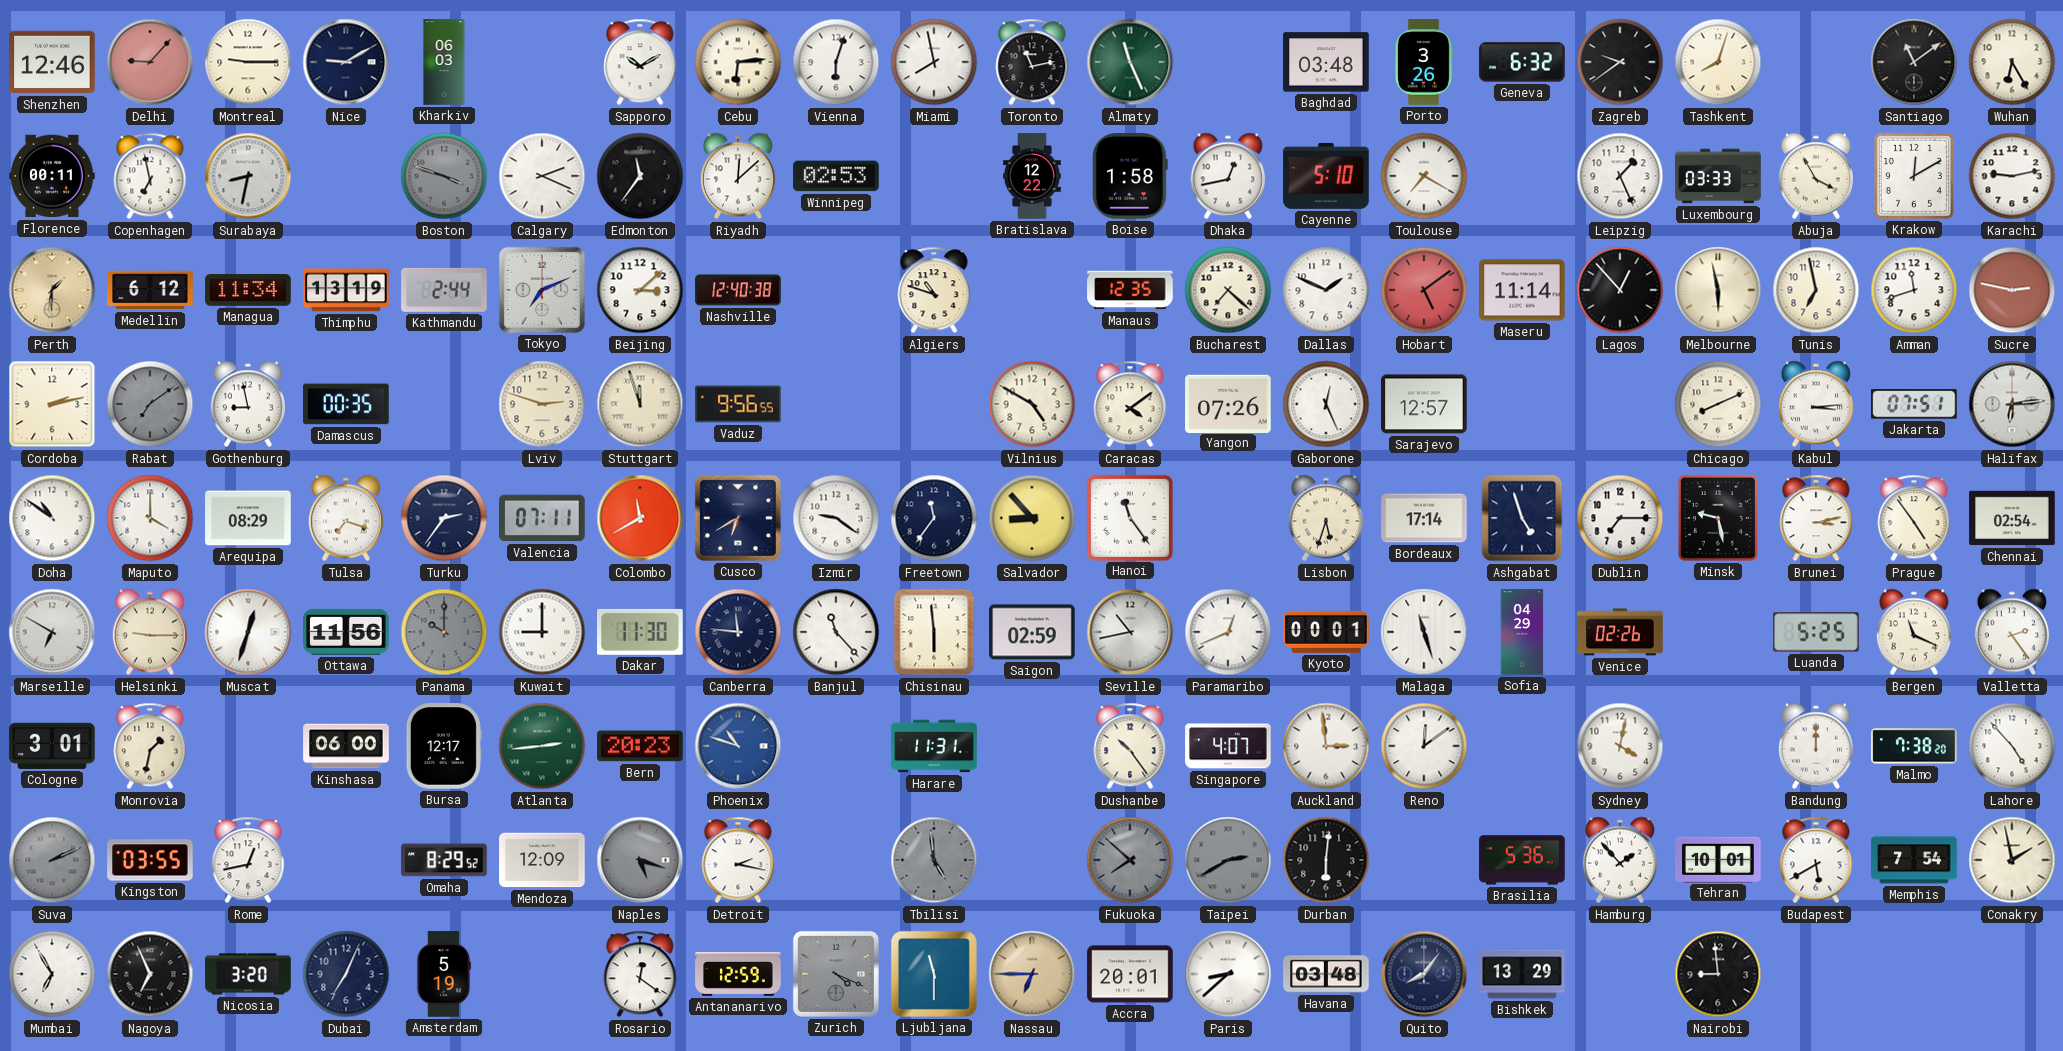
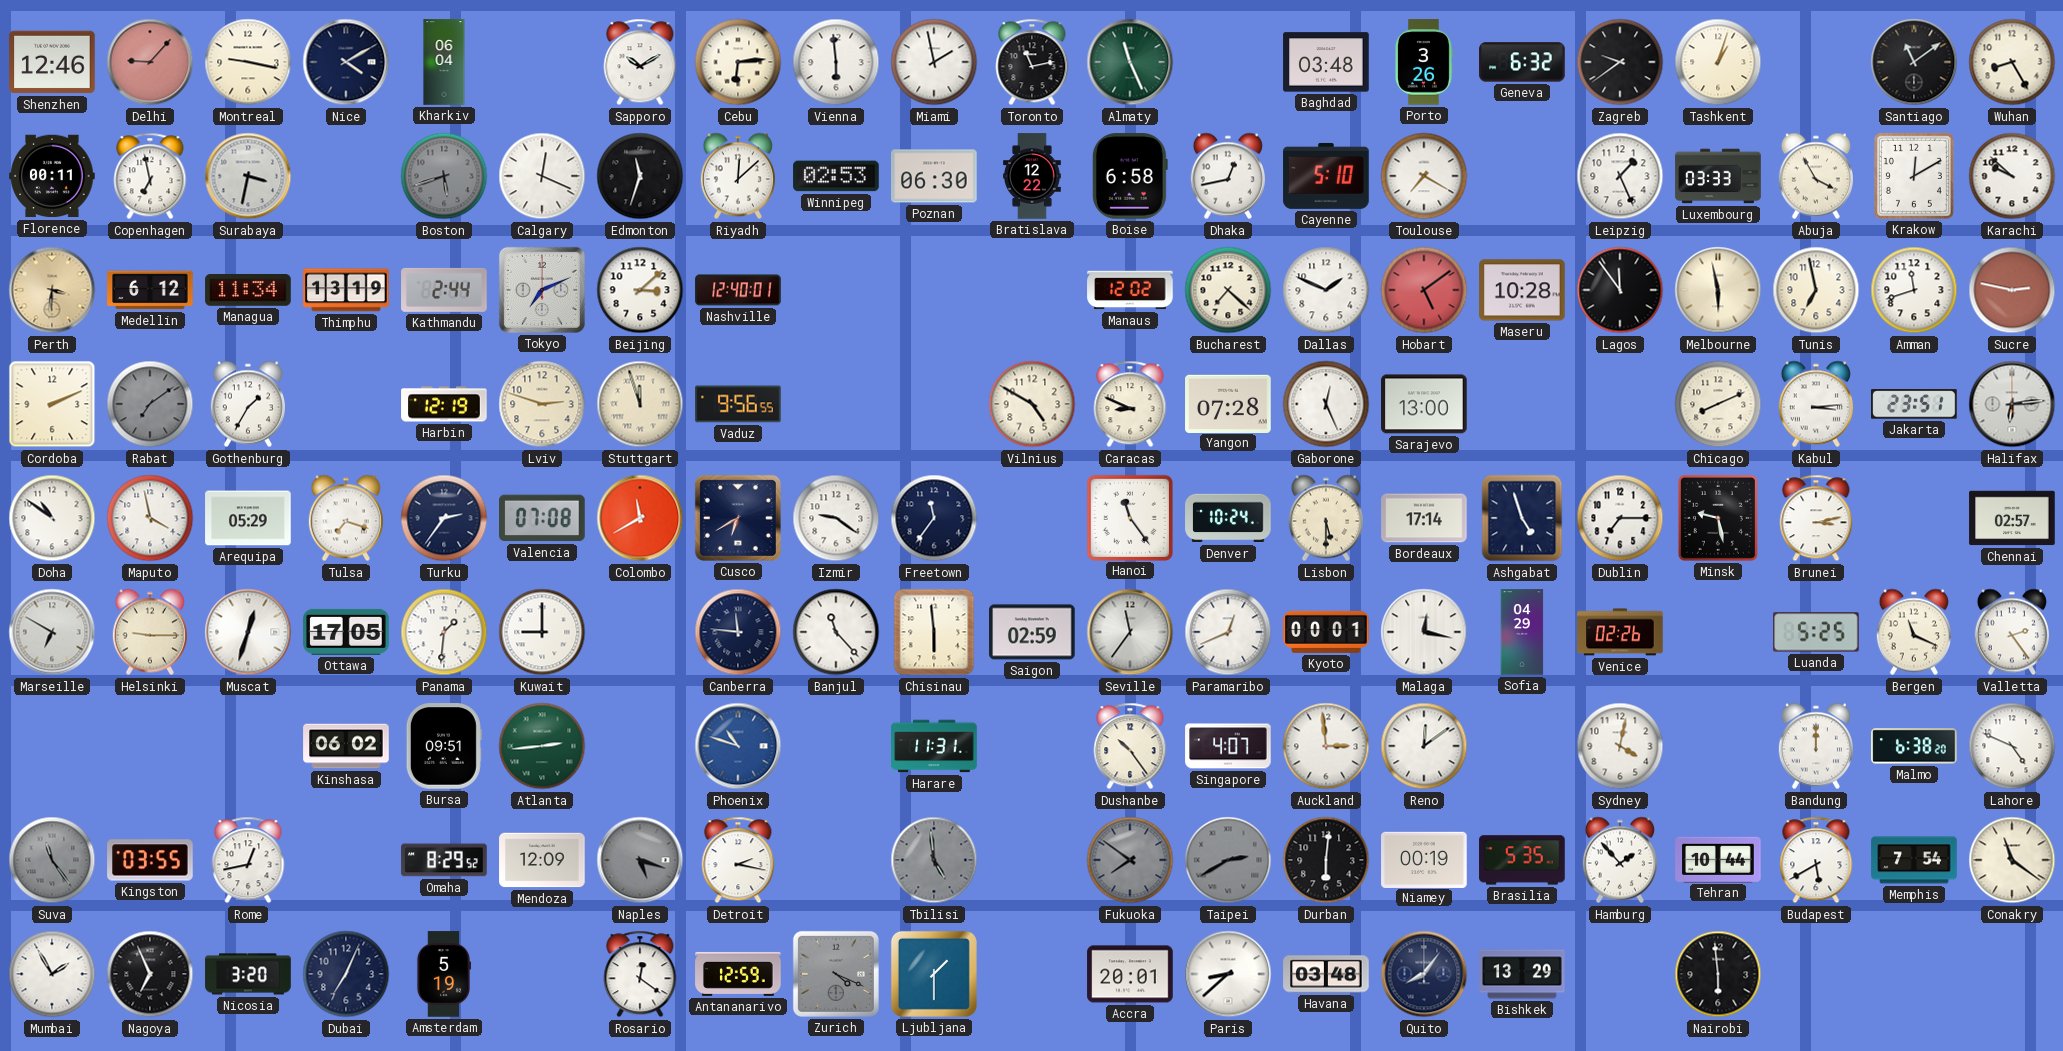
Montreal: 9:15 -> 9:17
Nice: 9:10 -> 4:10
Kharkiv: 06:03 -> 06:04
Vienna: 6:03 -> 5:59
Miami: 7:58 -> 1:58
Tashkent: 8:03 -> 1:03
Wuhan: 6:25 -> 8:25
Surabaya: 8:32 -> 3:32
Boston: 3:48 -> 5:42
Calgary: 2:19 -> 12:19
Edmonton: 11:36 -> 11:33
Poznan: none -> 06:30
Boise: 1:58 -> 6:58
Karachi: 9:13 -> 9:52
Perth: 1:31 -> 3:31
Nashville: 12:40:38 -> 12:40:01
Algiers: 10:48 -> none
Manaus: 12:35 -> 12:02
Maseru: 11:14 -> 10:28
Lagos: 12:53 -> 11:54
Cordoba: 2:13 -> 2:11
Gothenburg: 8:58 -> 1:35
Damascus: 00:35 -> none
Harbin: none -> 12:19
Caracas: 4:09 -> 8:49
Yangon: 07:26 -> 07:28
Sarajevo: 12:57 -> 13:00
Jakarta: 07:51 -> 23:51
Maputo: 4:00 -> 3:58
Arequipa: 08:29 -> 05:29
Valencia: 07:11 -> 07:08
Salvador: 8:53 -> none
Denver: none -> 10:24
Lisbon: 5:33 -> 5:30
Prague: 4:54 -> none
Chennai: 02:54 -> 02:57
Ottawa: 11:56 -> 17:05
Panama: 10:00 -> 1:31
Panama dial: grey -> white
Dakar: 11:30 -> none
Seville: 10:43 -> 11:36
Malaga: 11:27 -> 12:17
Cologne: 3:01 -> none
Monrovia: 1:32 -> none
Kinshasa: 06:00 -> 06:02
Bursa: 12:17 -> 09:51
Bern: 20:23 -> none
Malmo: 7:38 -> 6:38
Lahore: 4:53 -> 4:49
Suva: 2:11 -> 11:24
Fukuoka: 7:52 -> 7:51
Niamey: none -> 00:19
Brasilia: 5:36 -> 5:35
Tehran: 10:01 -> 10:44
Conakry: 1:58 -> 11:21
Mumbai: 6:55 -> 1:55
Ljubljana: 11:30 -> 1:30
Nassau: 6:45 -> none
Nairobi: 8:59 -> 5:59
